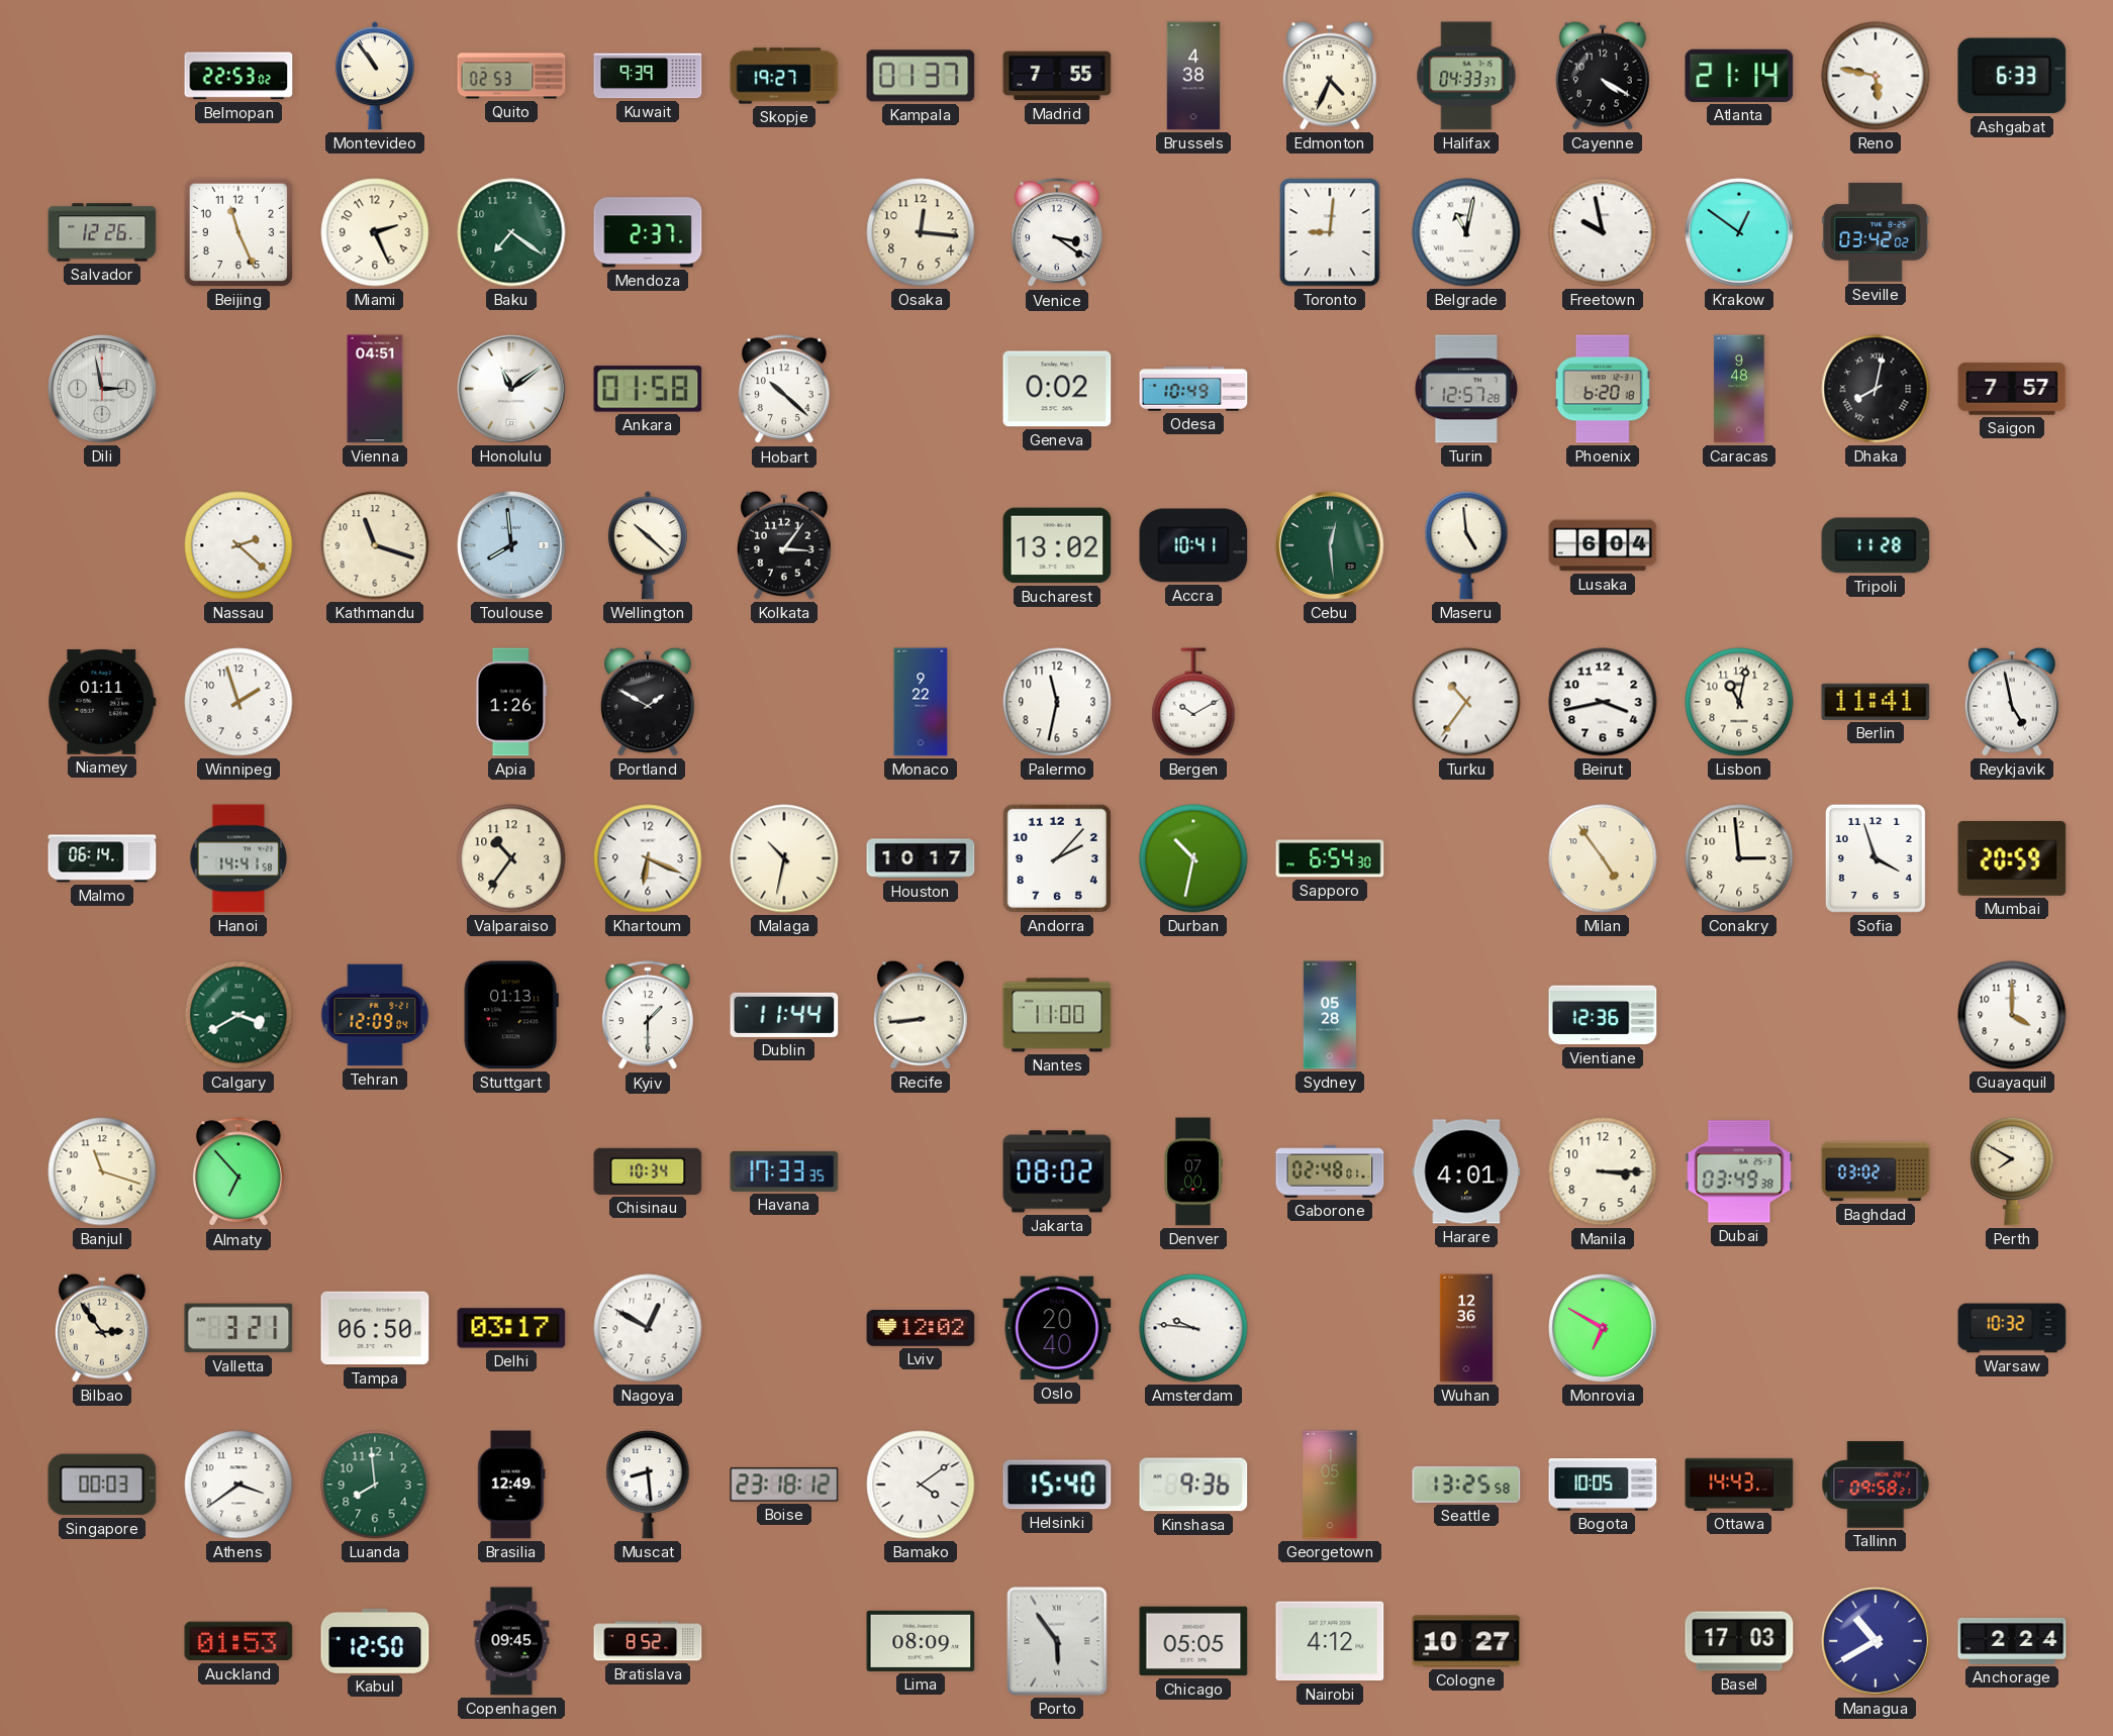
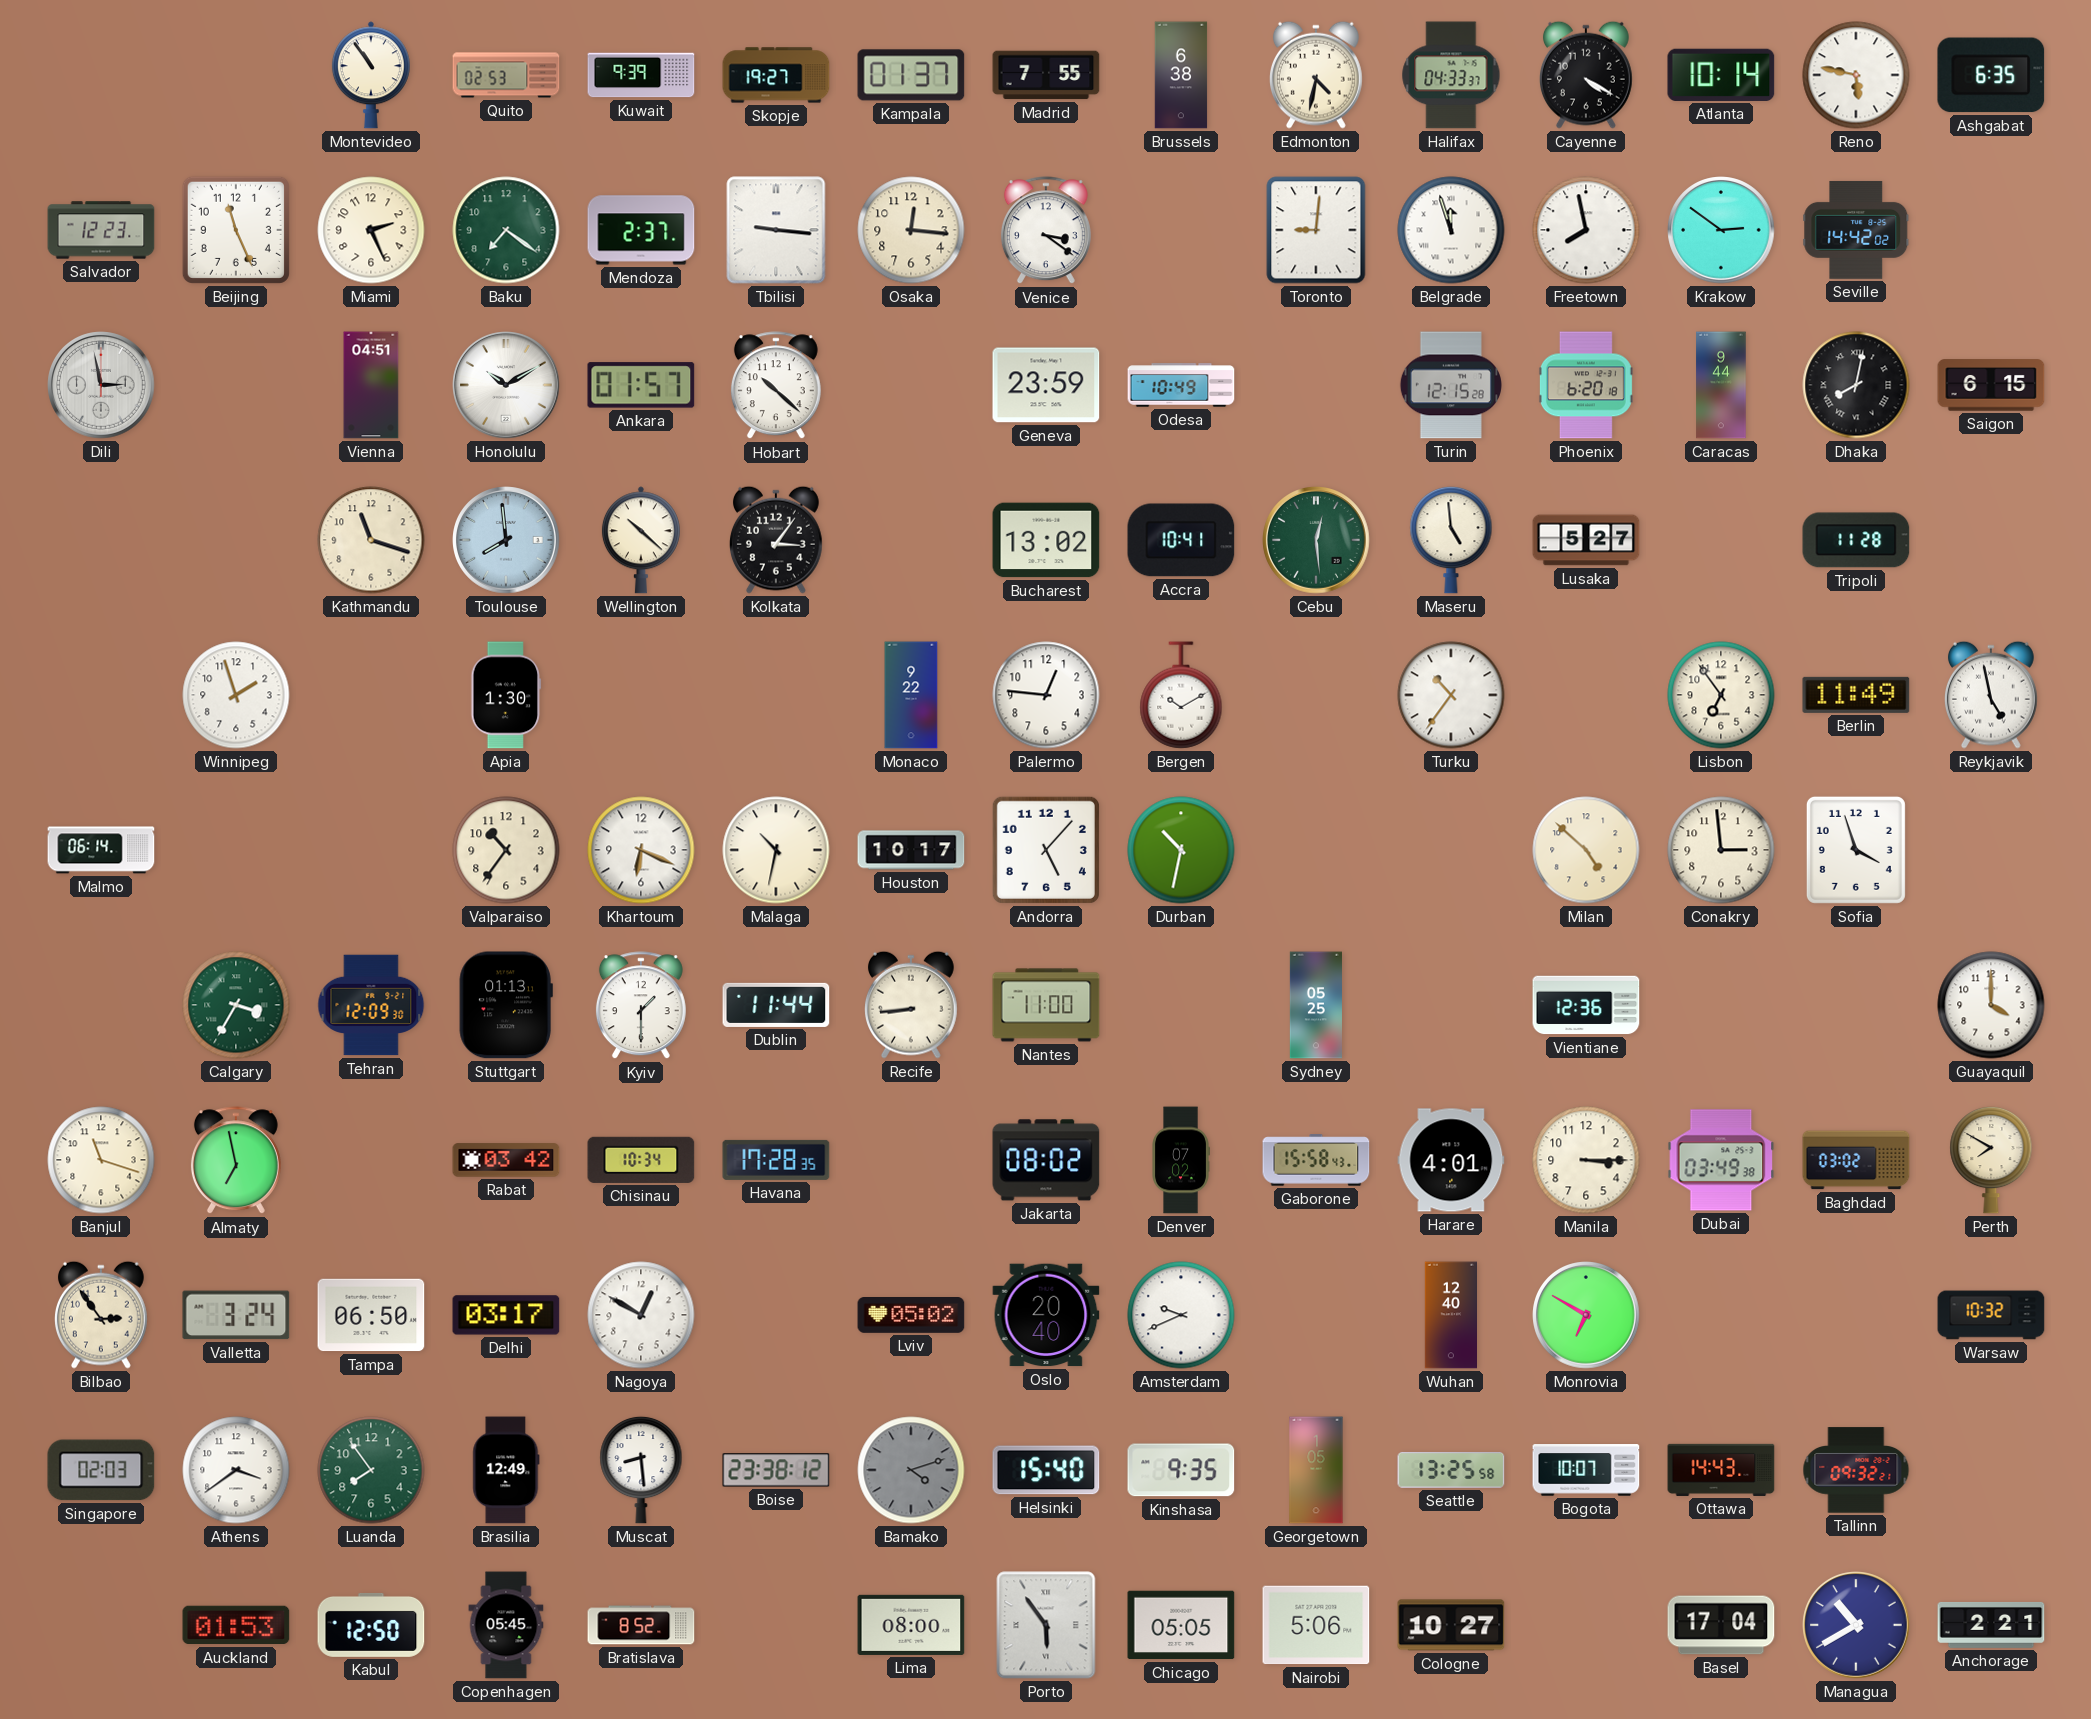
Belmopan: 22:53 -> none
Brussels: 4:38 -> 6:38
Edmonton: 4:34 -> 4:32
Atlanta: 21:14 -> 10:14
Ashgabat: 6:33 -> 6:35
Salvador: 12:26 -> 12:23
Tbilisi: none -> 9:16
Belgrade: 11:02 -> 11:57
Freetown: 9:58 -> 7:58
Krakow: 12:51 -> 2:51
Seville: 03:42 -> 14:42
Honolulu: 11:09 -> 10:10
Ankara: 01:58 -> 01:57
Geneva: 0:02 -> 23:59
Turin: 12:57 -> 12:15
Caracas: 9:48 -> 9:44
Saigon: 7:57 -> 6:15
Nassau: 2:22 -> none
Lusaka: 6:04 -> 5:27
Niamey: 01:11 -> none
Apia: 1:26 -> 1:30
Portland: 1:50 -> none
Palermo: 11:32 -> 12:46
Beirut: 3:43 -> none
Lisbon: 11:02 -> 6:54
Berlin: 11:41 -> 11:49
Hanoi: 14:41 -> none
Andorra: 2:07 -> 5:07
Sapporo: 6:54 -> none
Milan: 4:54 -> 4:52
Mumbai: 20:59 -> none
Calgary: 3:40 -> 3:35
Tehran: 12:09:04 -> 12:09:30
Sydney: 05:28 -> 05:25
Almaty: 6:53 -> 6:58
Rabat: none -> 03:42
Havana: 17:33 -> 17:28
Denver: 07:00 -> 07:02
Gaborone: 02:48 -> 15:58
Valletta: 3:21 -> 3:24
Lviv: 12:02 -> 05:02
Amsterdam: 9:46 -> 9:41
Wuhan: 12:36 -> 12:40
Singapore: 00:03 -> 02:03
Luanda: 7:59 -> 7:54
Boise: 23:18 -> 23:38
Bamako: 4:09 -> 4:12
Bamako dial: white -> grey
Kinshasa: 9:36 -> 9:35
Bogota: 10:05 -> 10:07
Tallinn: 09:58 -> 09:32
Copenhagen: 09:45 -> 05:45
Lima: 08:09 -> 08:00
Nairobi: 4:12 -> 5:06
Basel: 17:03 -> 17:04
Anchorage: 2:24 -> 2:21
